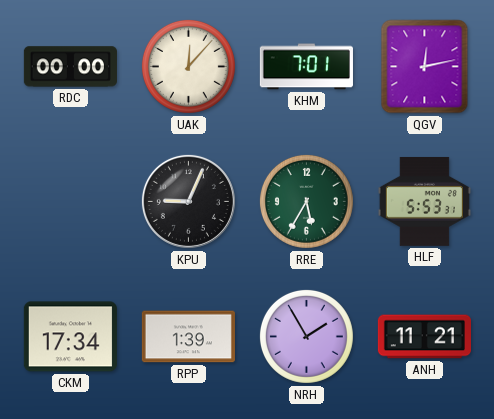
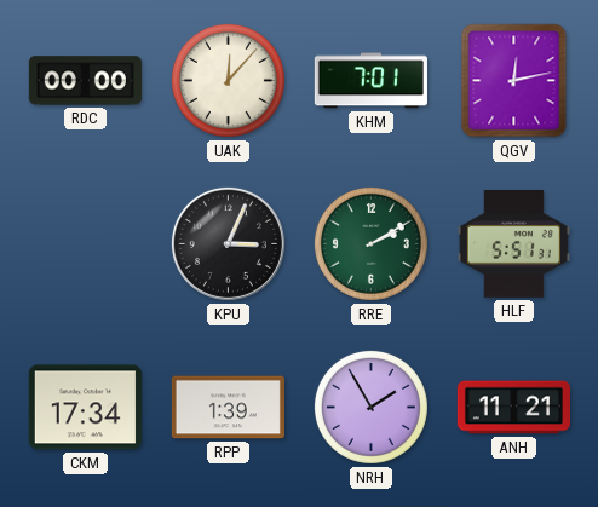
KPU: 9:04 -> 3:04
RRE: 5:35 -> 2:10
HLF: 5:53 -> 5:51
